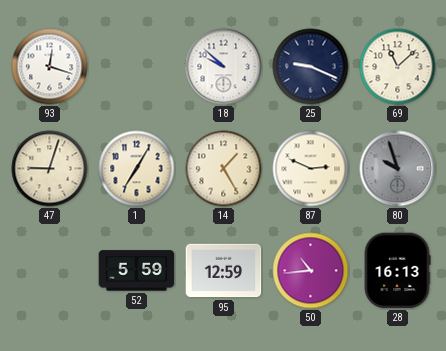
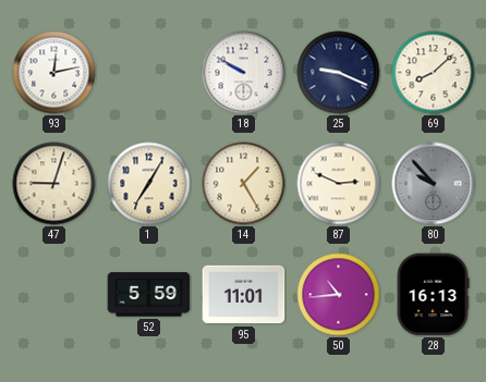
93: 12:18 -> 12:13
18: 9:52 -> 9:50
69: 11:08 -> 8:08
80: 9:57 -> 9:53
95: 12:59 -> 11:01
